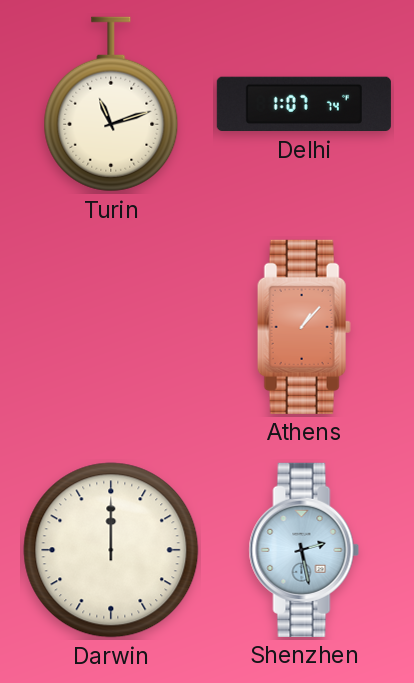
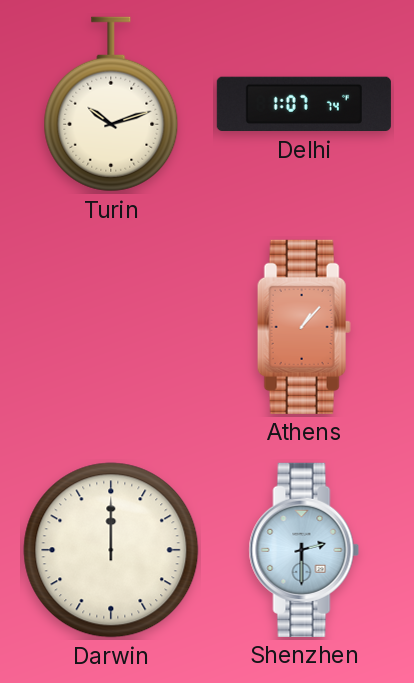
Turin: 11:12 -> 10:12
Shenzhen: 2:28 -> 2:30
